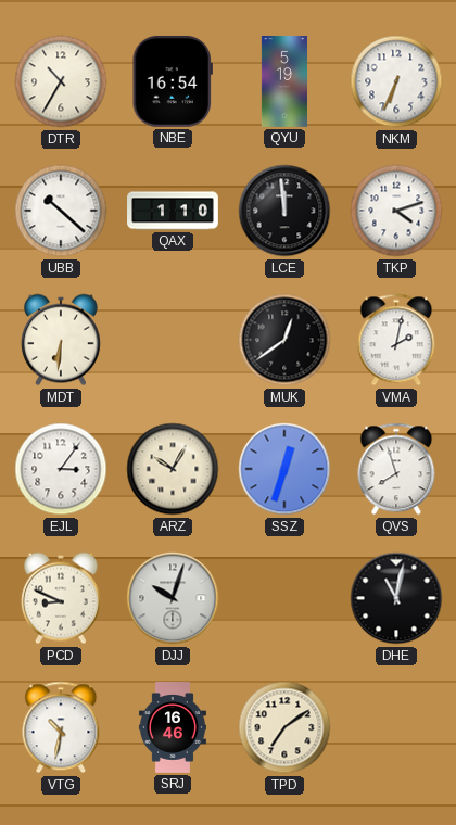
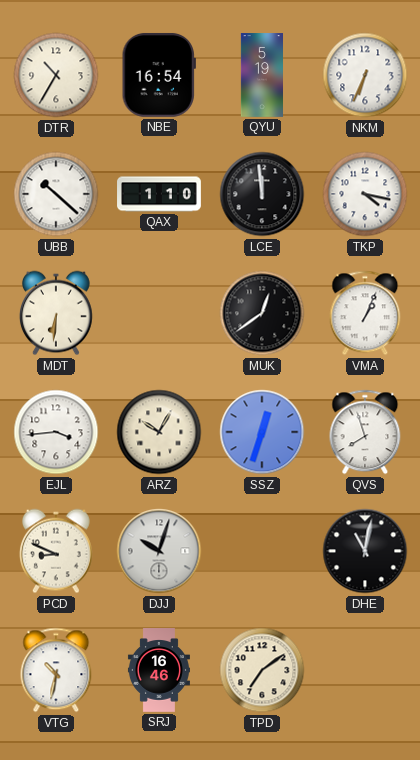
TKP: 4:12 -> 4:17
VMA: 2:02 -> 1:04
EJL: 3:06 -> 3:44
